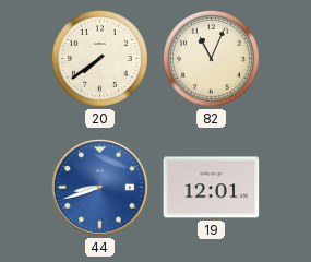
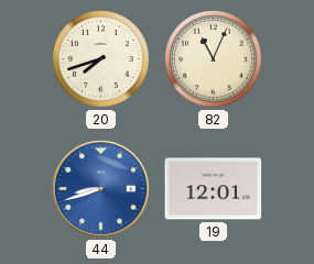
20: 7:39 -> 7:42
